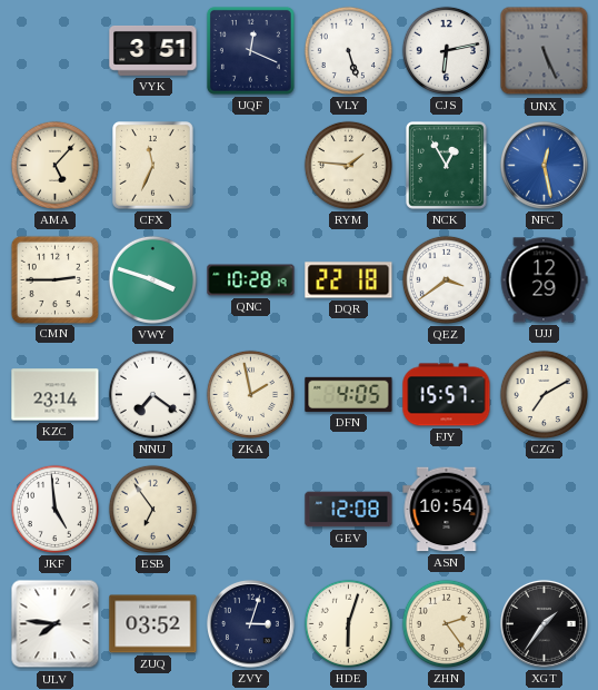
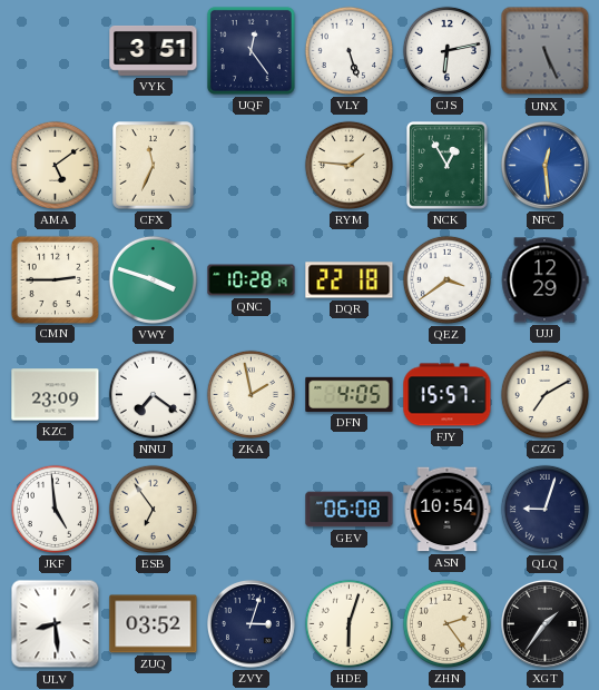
UQF: 12:19 -> 12:24
AMA: 5:07 -> 5:09
NFC: 12:28 -> 12:29
KZC: 23:14 -> 23:09
GEV: 12:08 -> 06:08
QLQ: none -> 9:03
ULV: 7:46 -> 8:29
